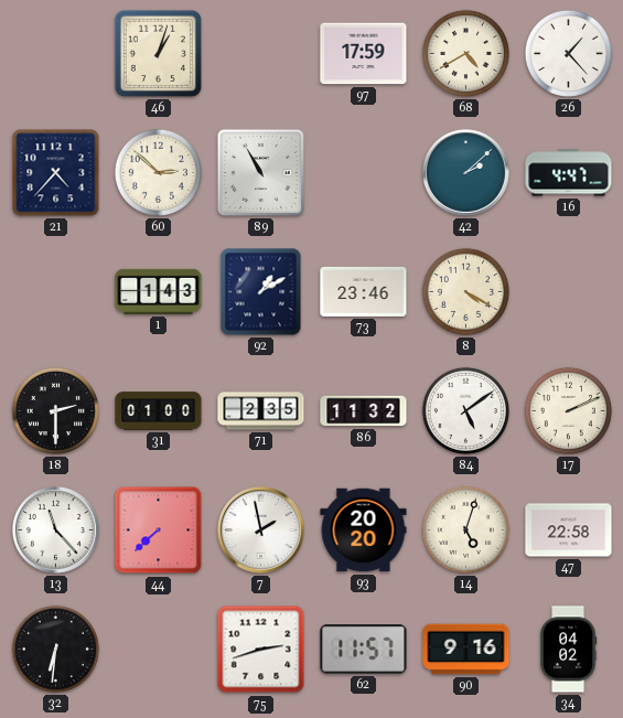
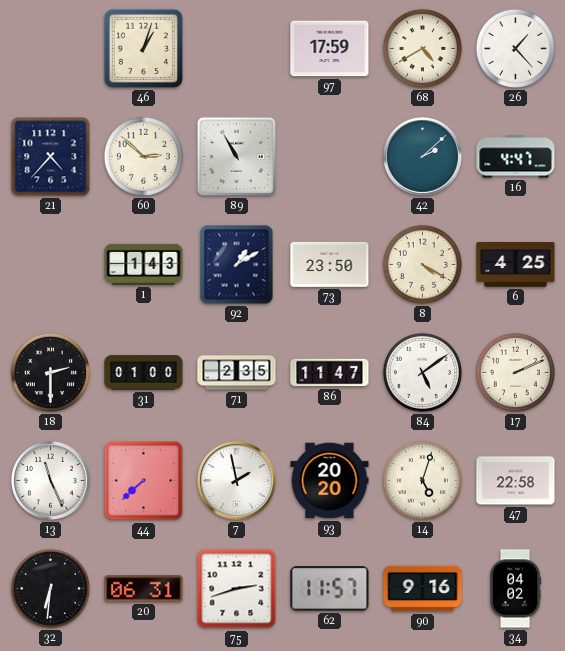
73: 23:46 -> 23:50
6: none -> 4:25
86: 11:32 -> 11:47
13: 11:23 -> 11:26
20: none -> 06:31
